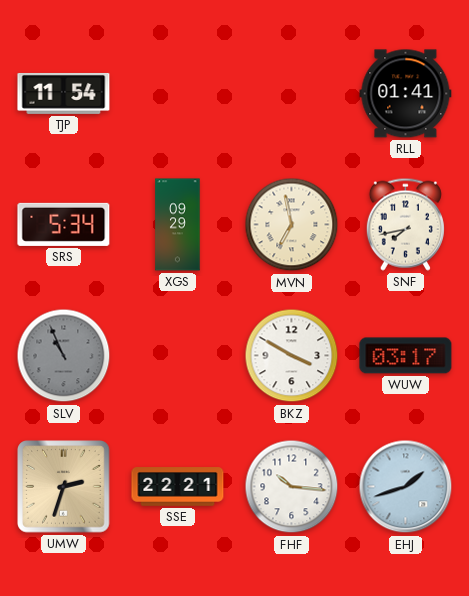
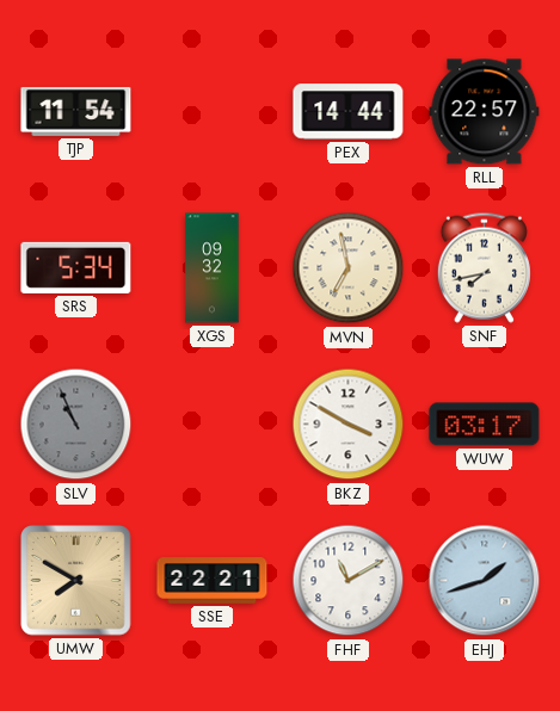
PEX: none -> 14:44
RLL: 01:41 -> 22:57
XGS: 09:29 -> 09:32
UMW: 2:33 -> 7:50
FHF: 10:16 -> 11:10
